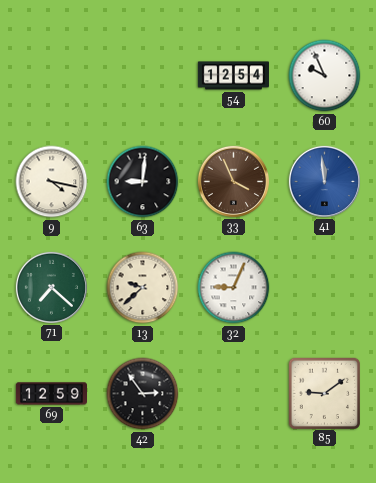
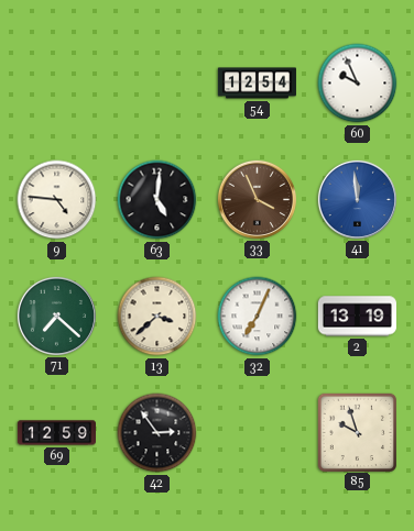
9: 4:17 -> 4:46
63: 9:01 -> 5:01
13: 9:38 -> 3:38
32: 9:04 -> 7:04
2: none -> 13:19
85: 9:09 -> 9:57
